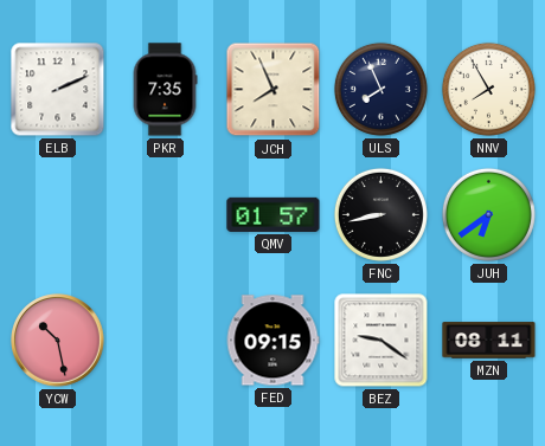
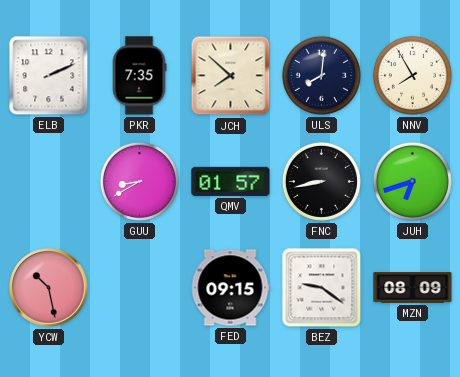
JCH: 7:56 -> 7:52
ULS: 7:56 -> 8:01
GUU: none -> 8:40
JUH: 6:39 -> 6:42
MZN: 08:11 -> 08:09
